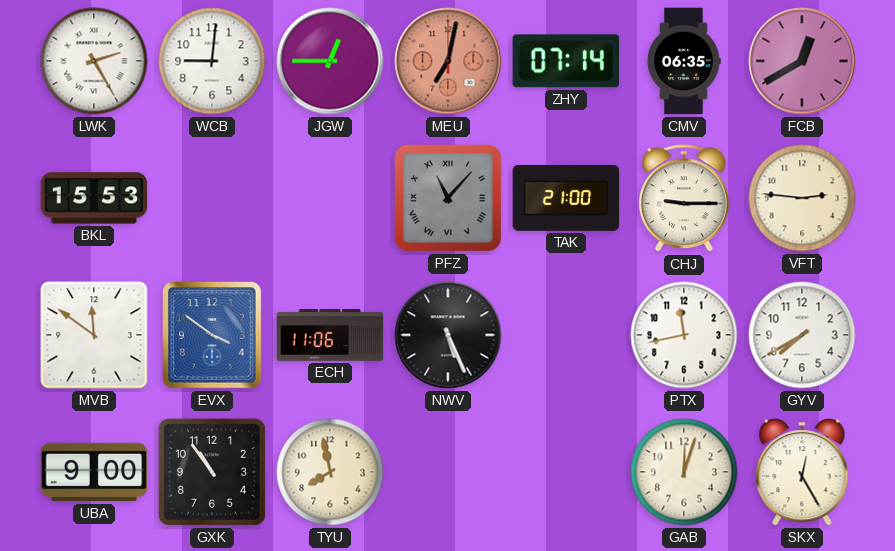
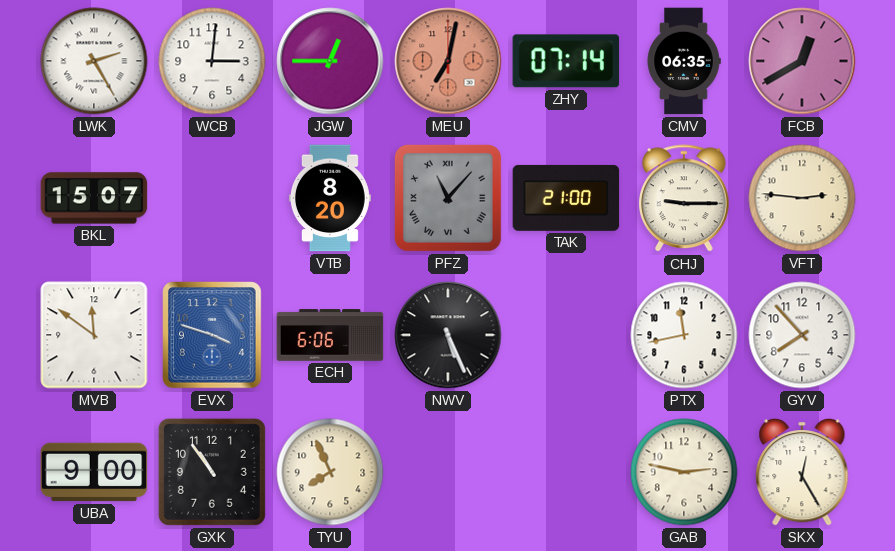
WCB: 9:01 -> 3:01
BKL: 15:53 -> 15:07
VTB: none -> 8:20
EVX: 3:51 -> 3:48
ECH: 11:06 -> 6:06
GYV: 7:40 -> 7:53
TYU: 7:58 -> 7:56
GAB: 12:03 -> 2:47
